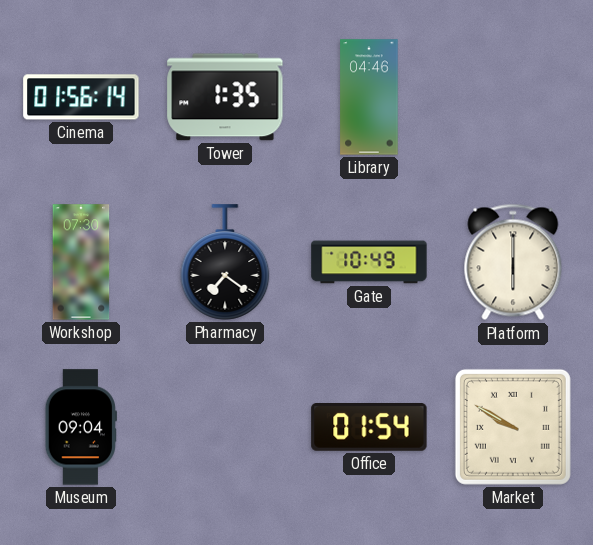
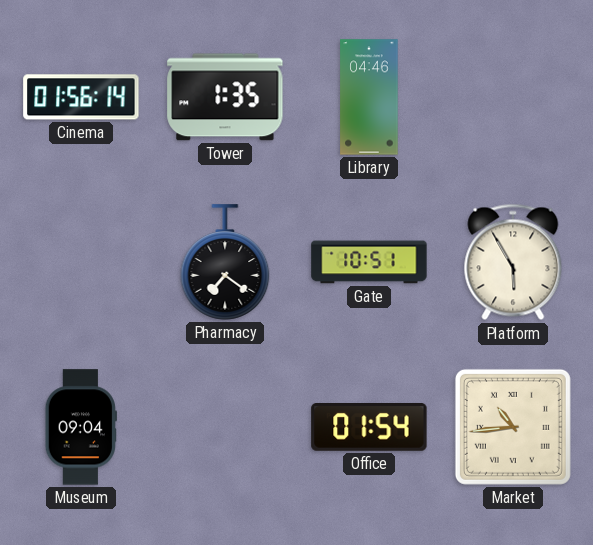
Workshop: 07:30 -> none
Gate: 10:49 -> 10:51
Platform: 6:00 -> 5:55
Market: 9:50 -> 10:44
